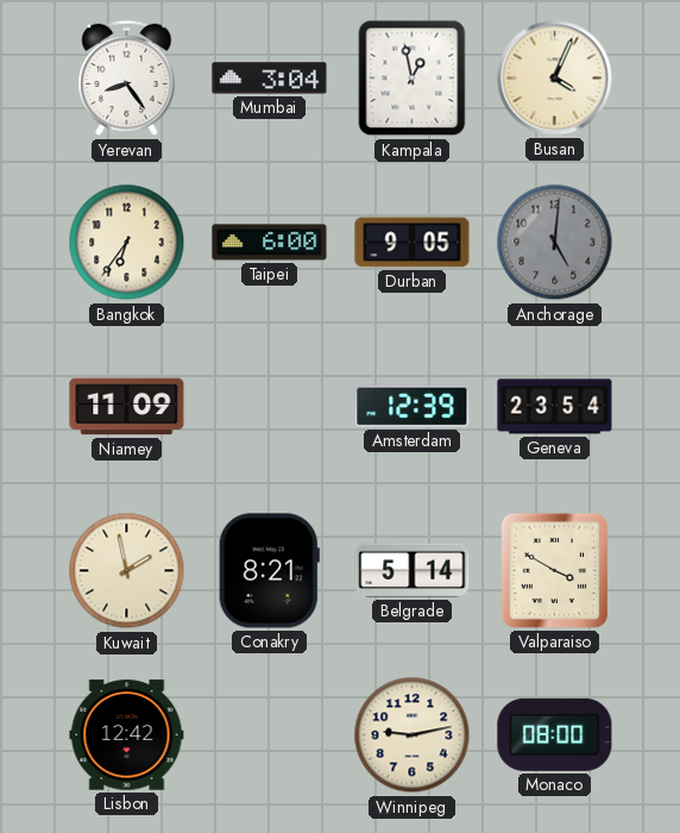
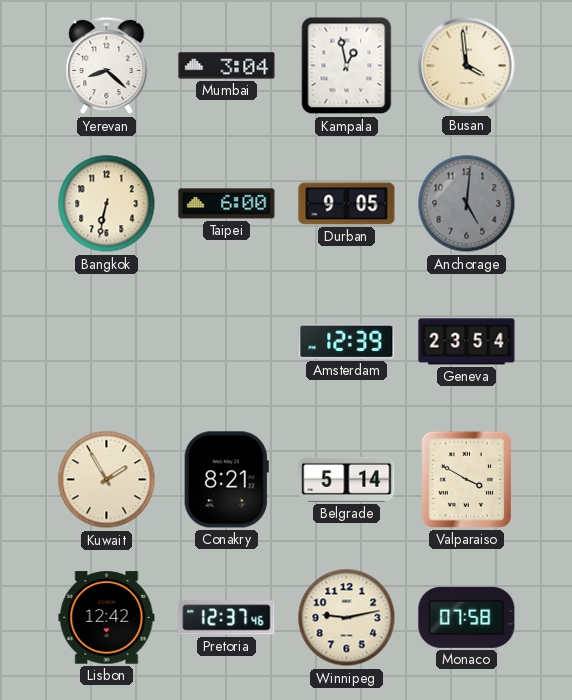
Yerevan: 8:24 -> 8:22
Busan: 4:04 -> 3:59
Bangkok: 6:36 -> 6:32
Niamey: 11:09 -> none
Kuwait: 1:58 -> 1:55
Pretoria: none -> 12:37
Monaco: 08:00 -> 07:58
